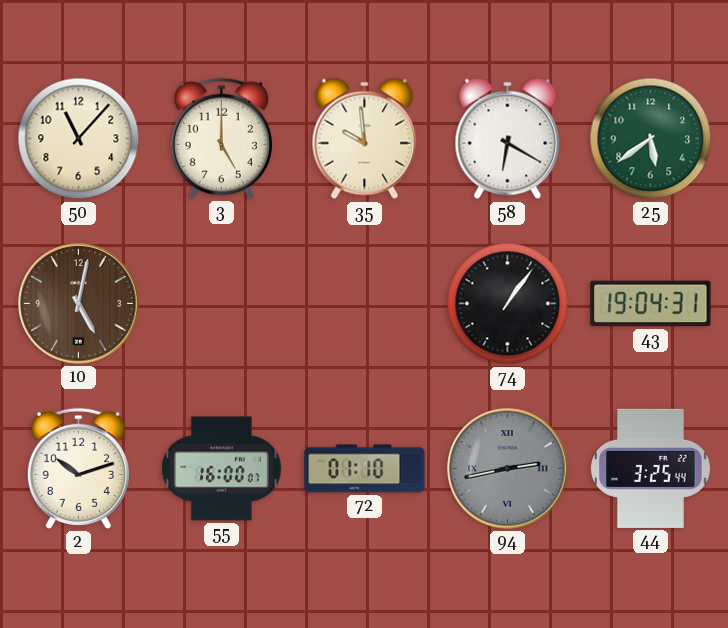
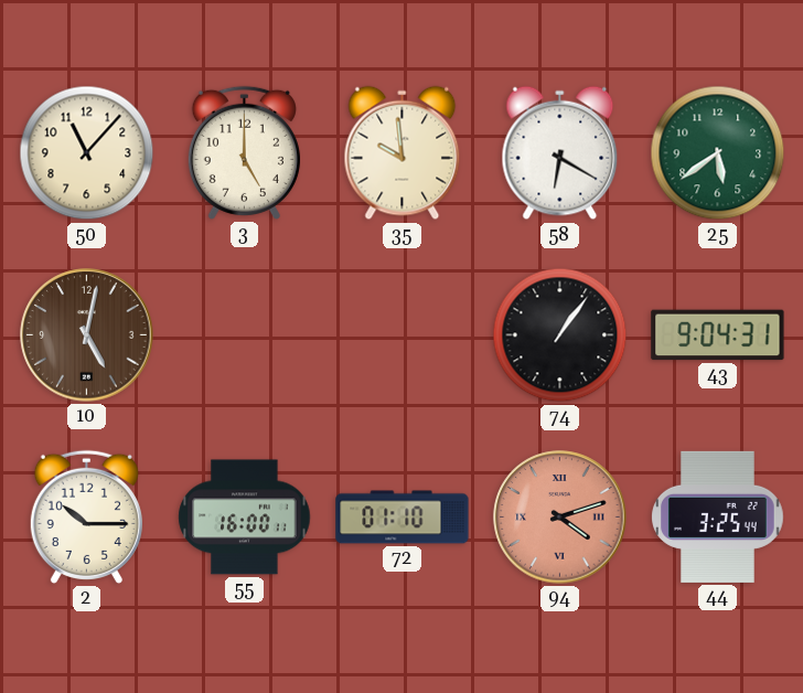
43: 19:04 -> 9:04
2: 10:12 -> 10:15
55: 16:00:07 -> 16:00:11
94: 2:43 -> 4:12
94 dial: grey -> salmon
